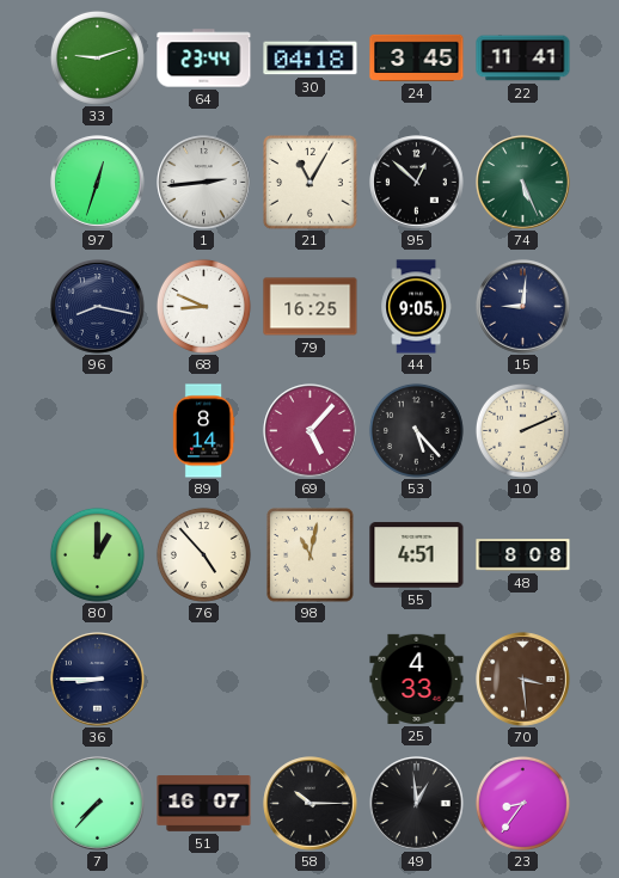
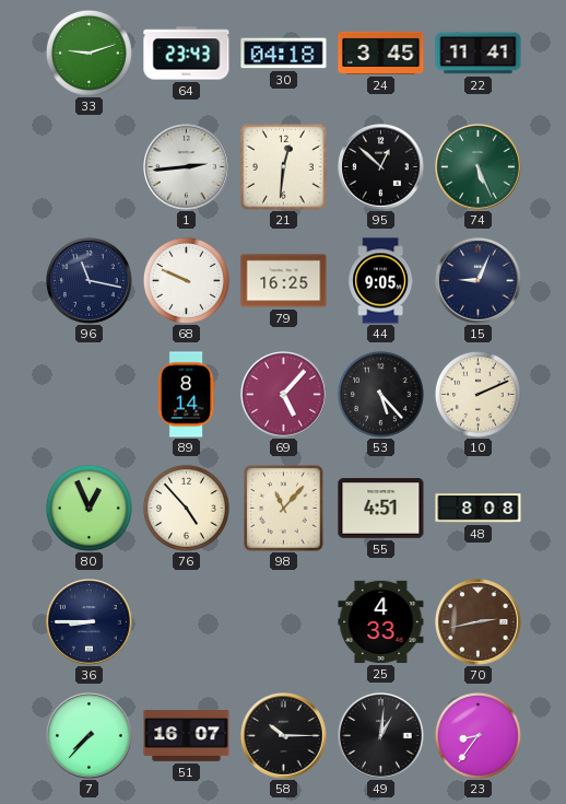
64: 23:44 -> 23:43
97: 12:33 -> none
21: 11:05 -> 12:31
96: 8:17 -> 11:17
68: 8:49 -> 9:49
15: 9:01 -> 9:04
80: 1:00 -> 12:56
98: 11:02 -> 11:07
70: 3:29 -> 2:43
49: 12:59 -> 1:01
